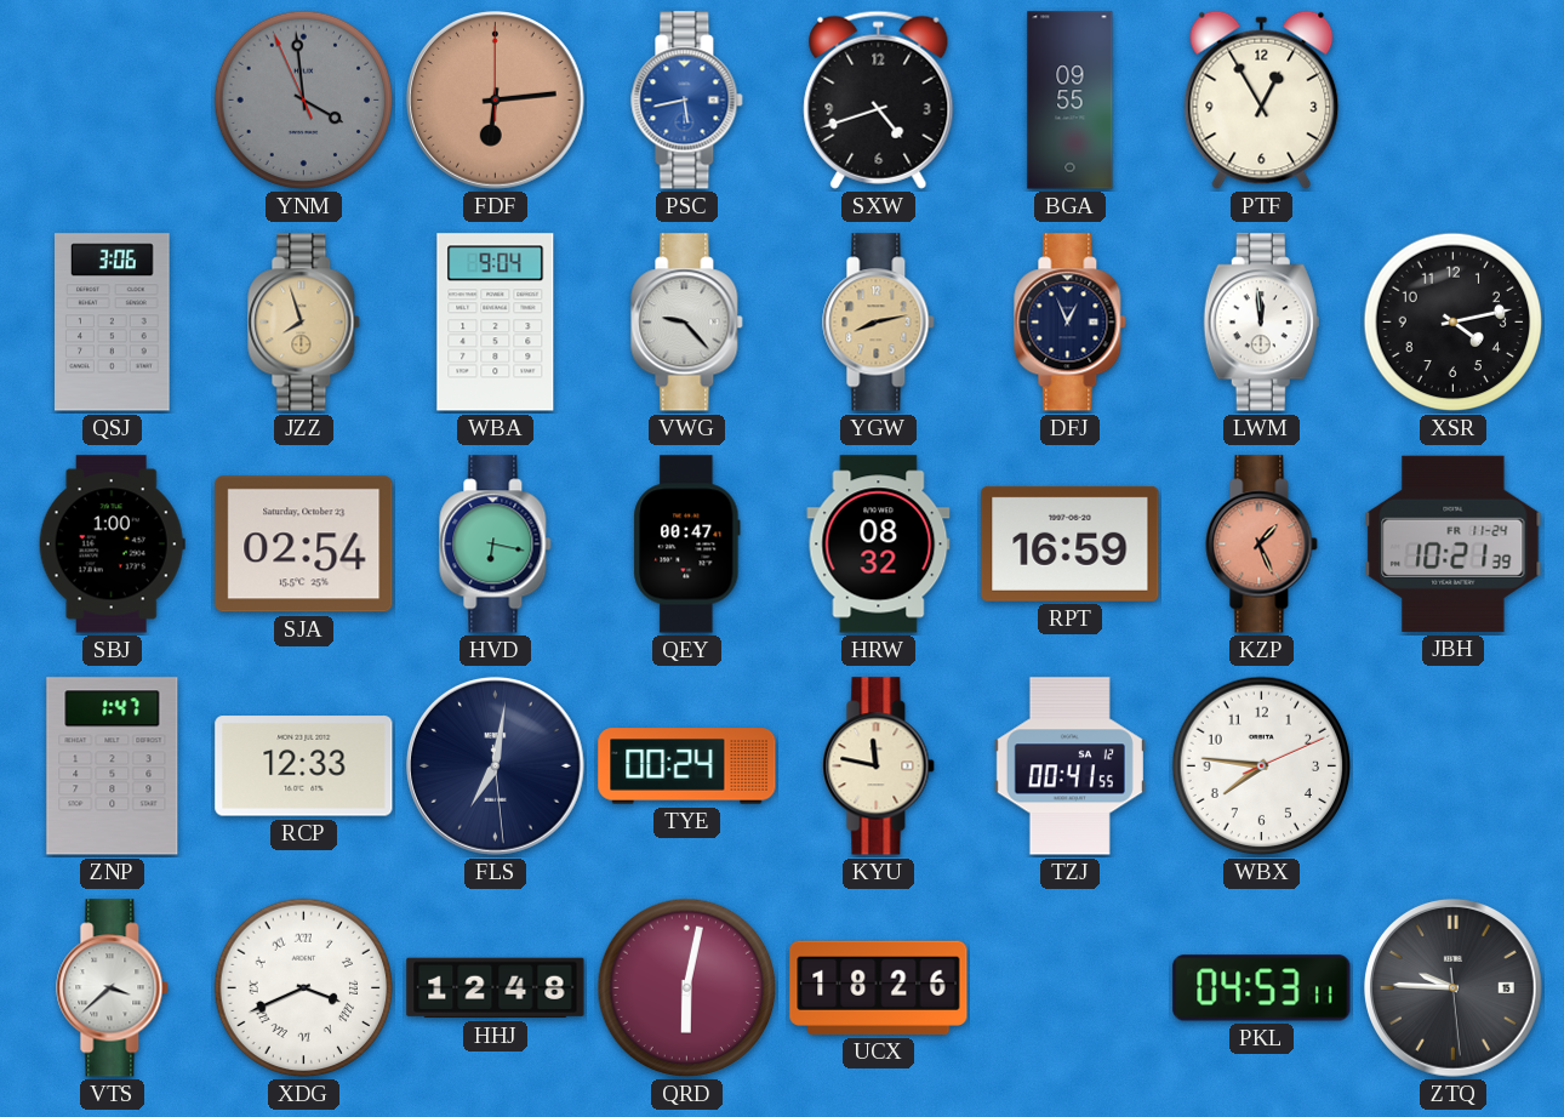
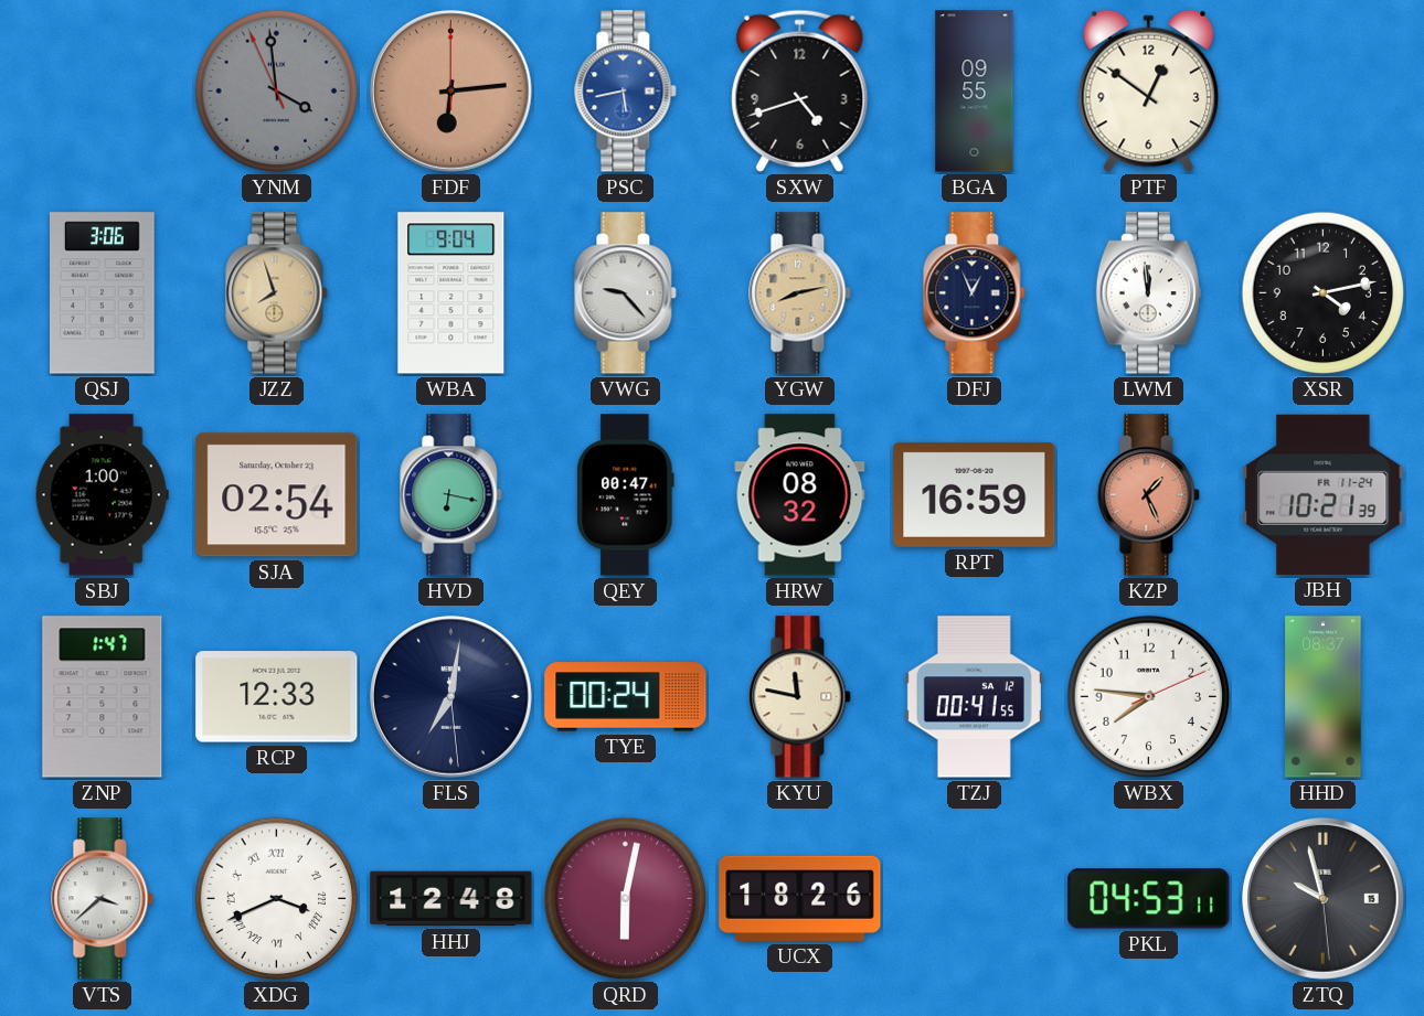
PTF: 12:55 -> 12:51
HHD: none -> 08:37
ZTQ: 9:45 -> 9:57
